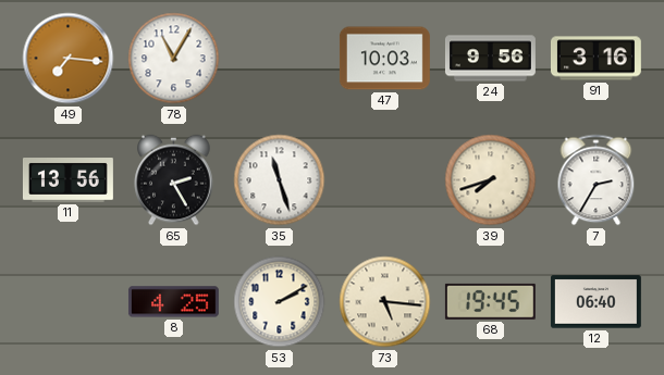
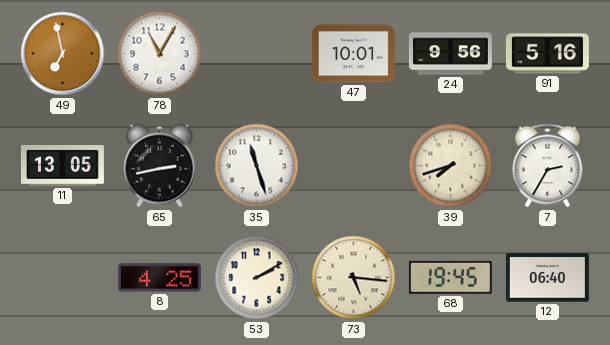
49: 7:16 -> 6:58
47: 10:03 -> 10:01
91: 3:16 -> 5:16
11: 13:56 -> 13:05
65: 2:25 -> 2:43
